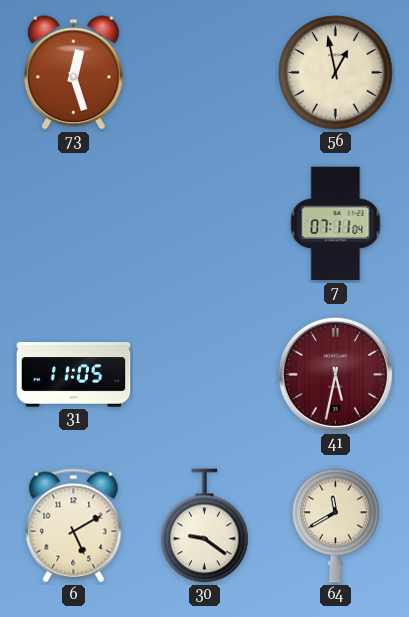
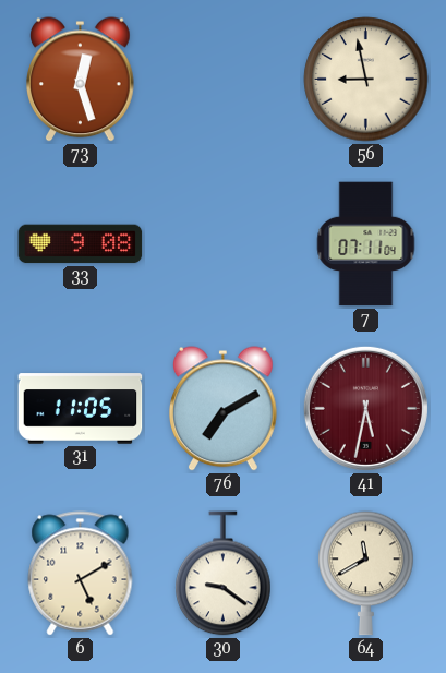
56: 12:58 -> 8:58
33: none -> 9:08
76: none -> 7:10
